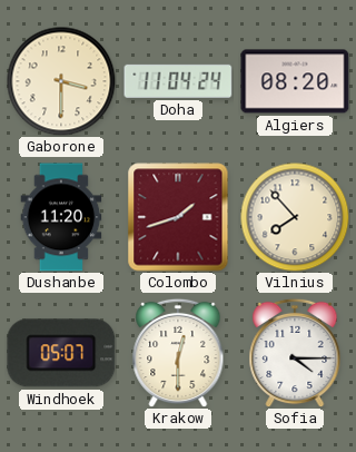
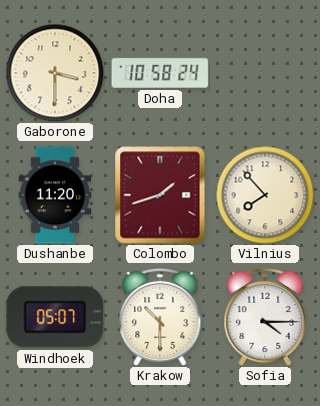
Doha: 11:04 -> 10:58
Algiers: 08:20 -> none
Krakow: 12:30 -> 10:30
